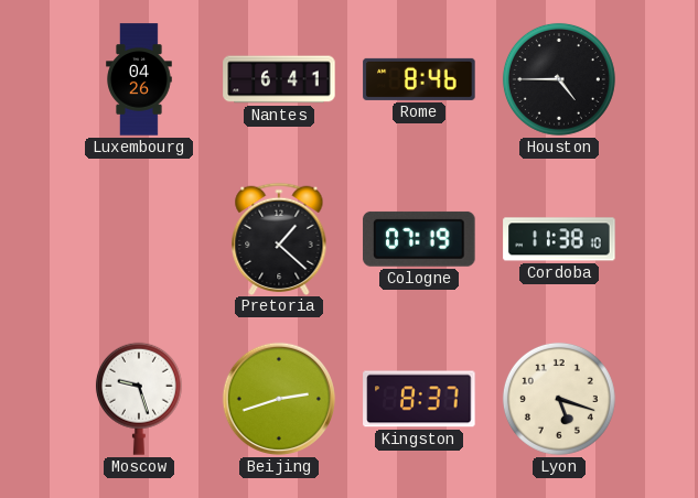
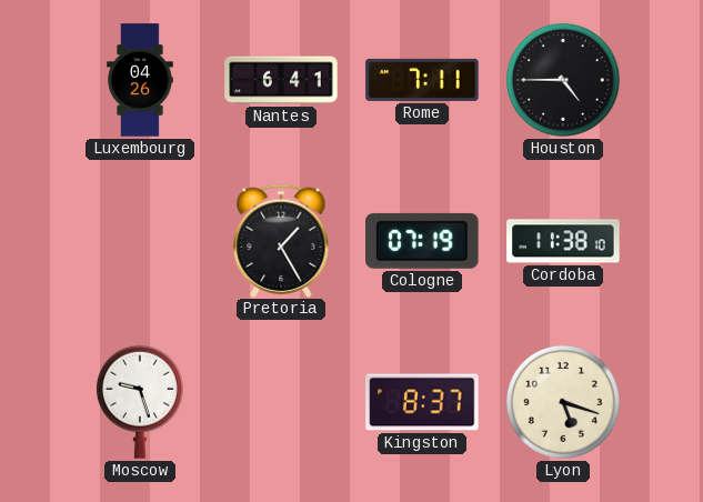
Rome: 8:46 -> 7:11
Pretoria: 1:22 -> 1:25
Beijing: 2:42 -> none
